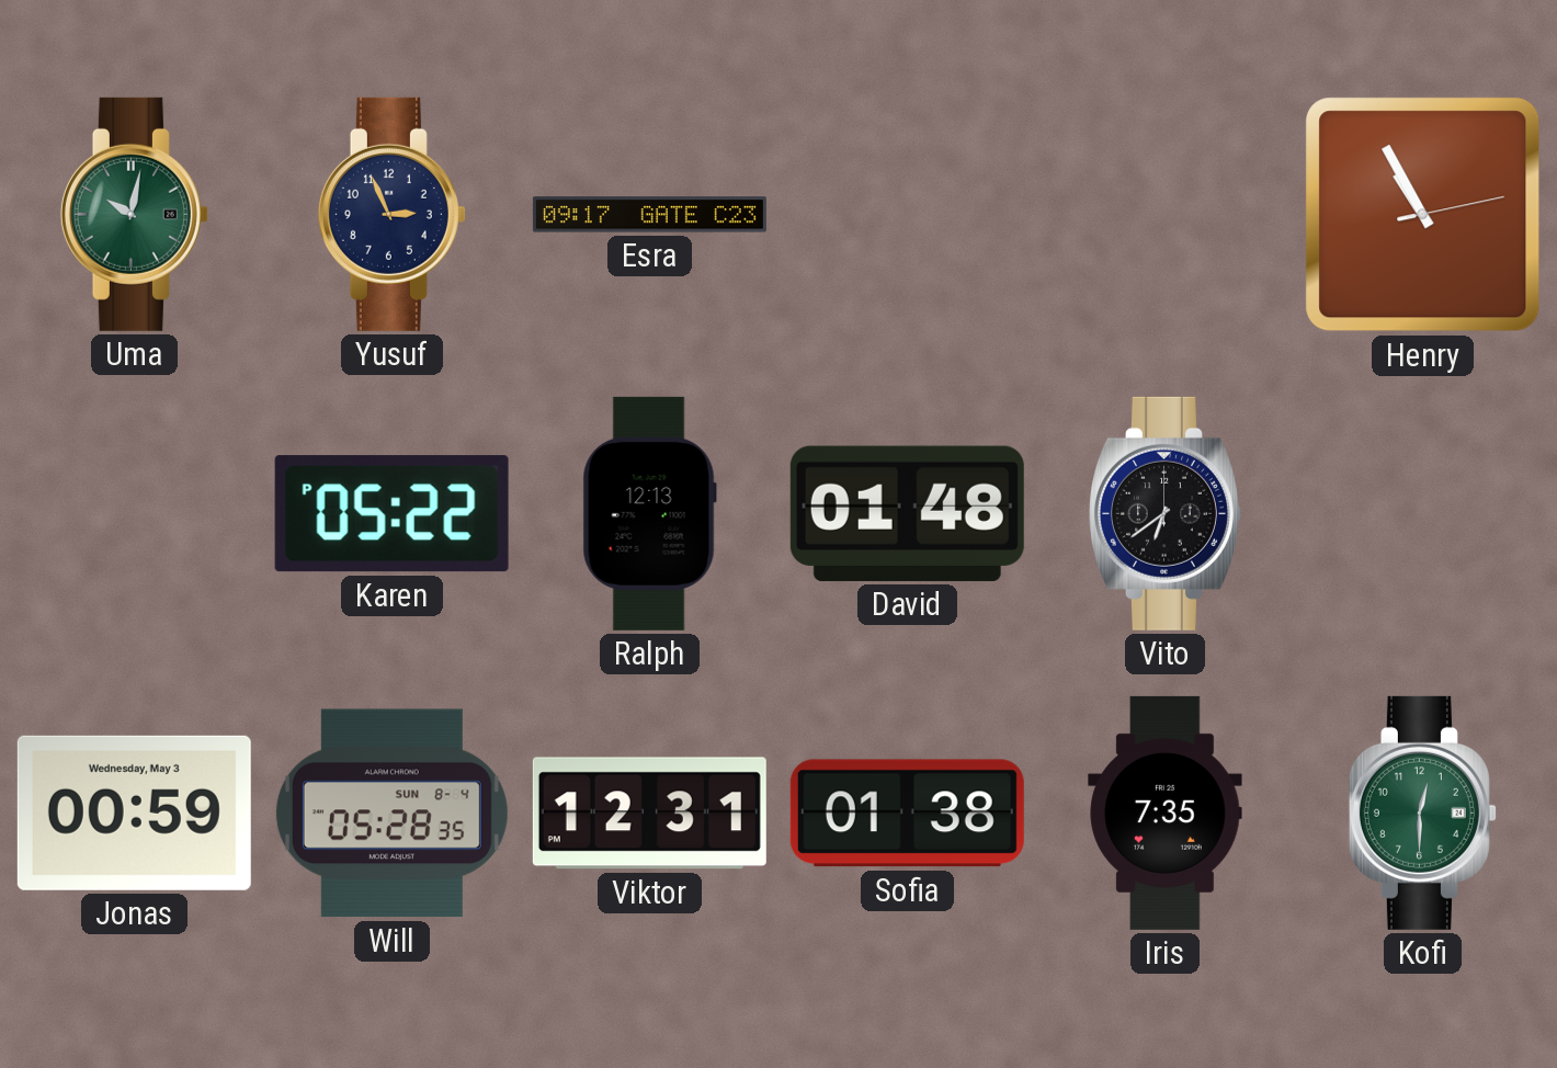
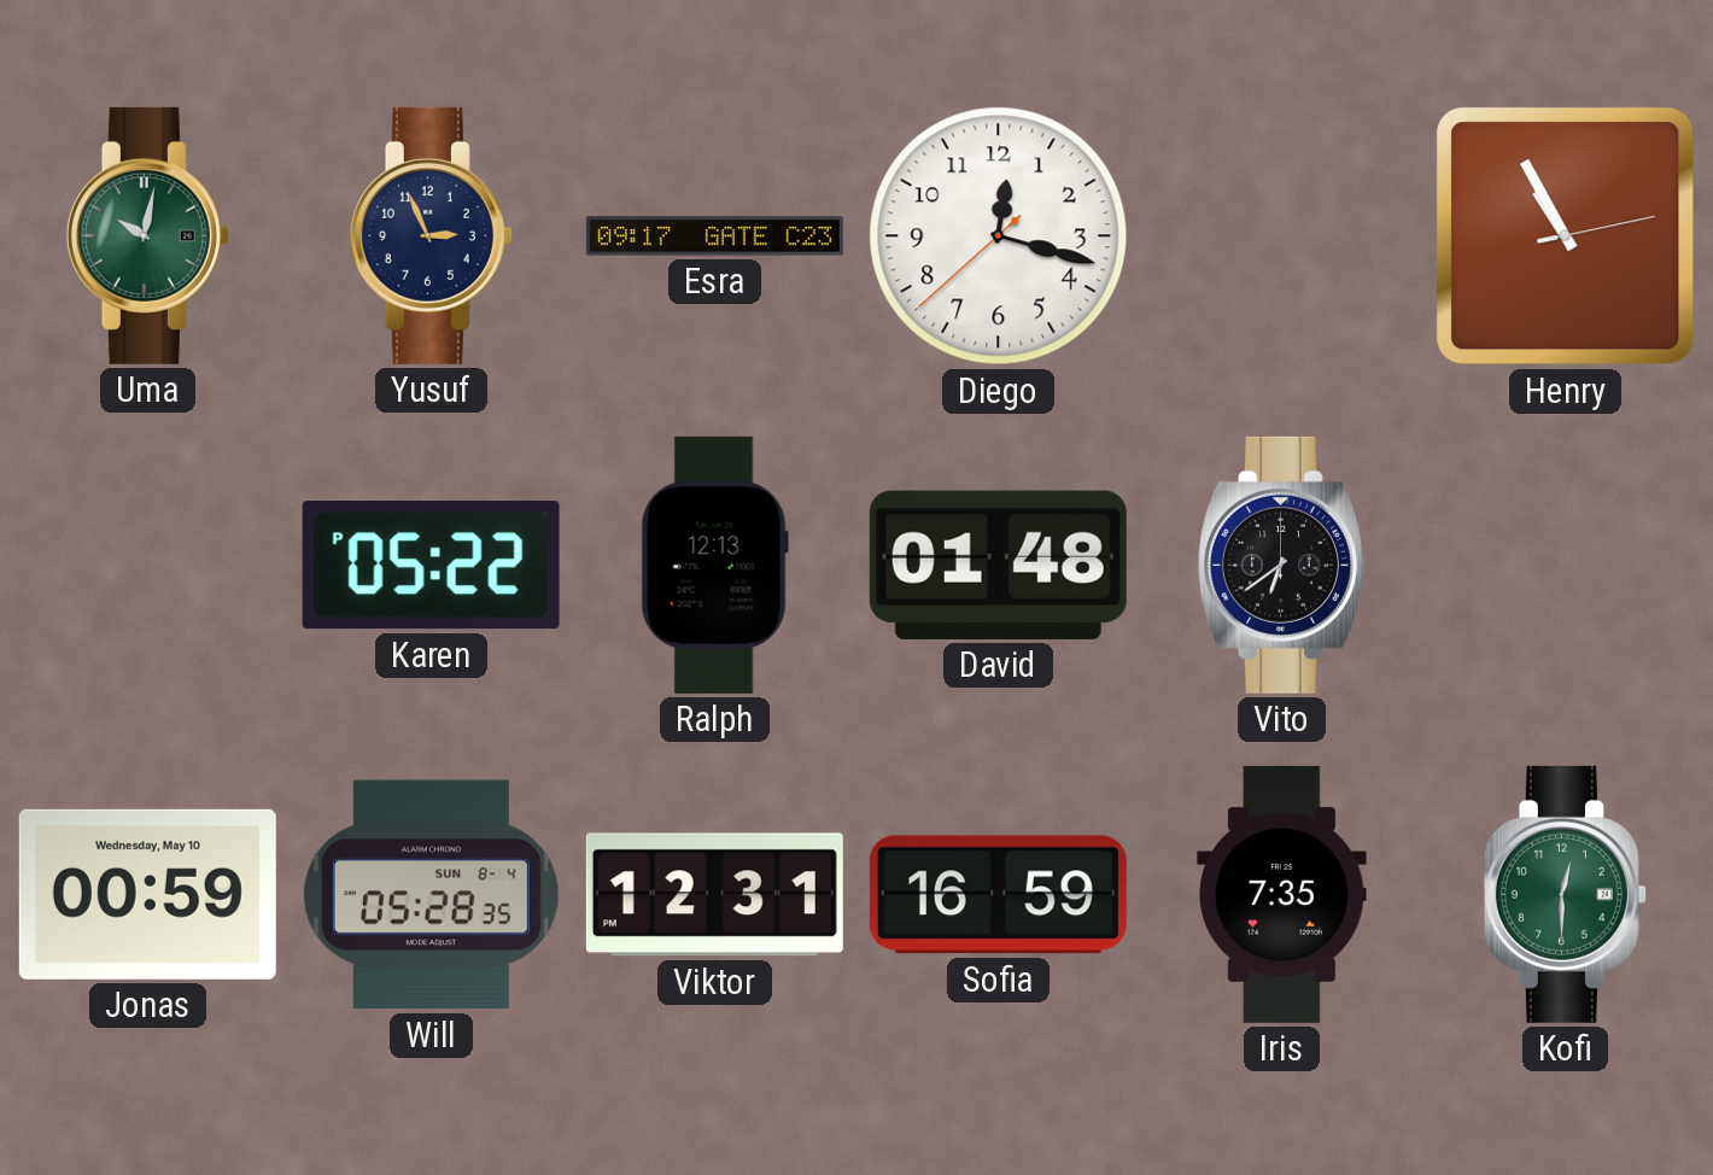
Diego: none -> 12:17
Jonas date: Wednesday, May 3 -> Wednesday, May 10
Sofia: 01:38 -> 16:59
